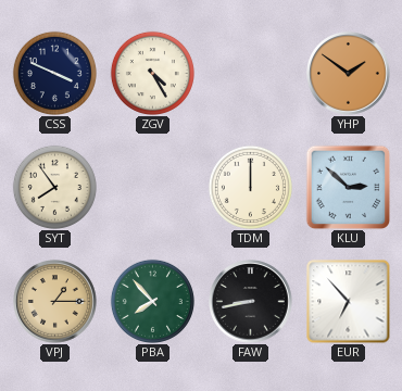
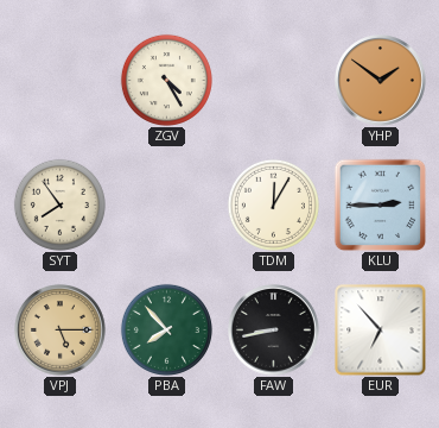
CSS: 3:49 -> none
TDM: 12:00 -> 12:05
KLU: 2:52 -> 2:45
VPJ: 1:15 -> 5:15
